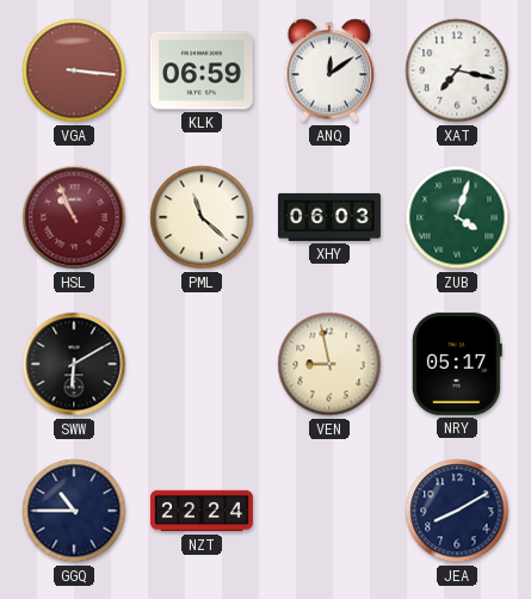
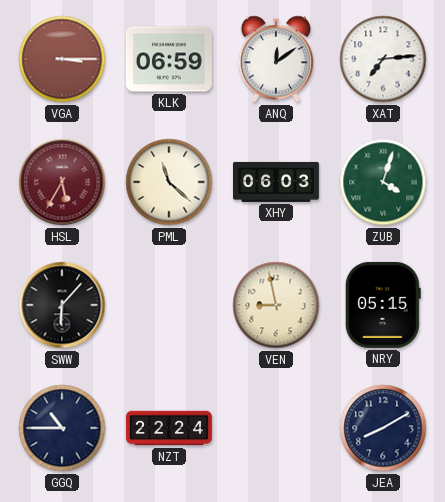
VGA: 3:16 -> 3:15
XAT: 7:17 -> 7:14
HSL: 10:56 -> 5:35
SWW: 6:10 -> 6:07
NRY: 05:17 -> 05:15
